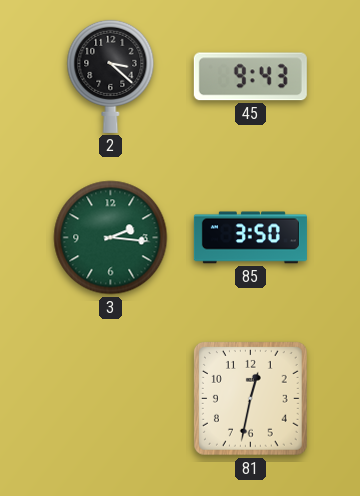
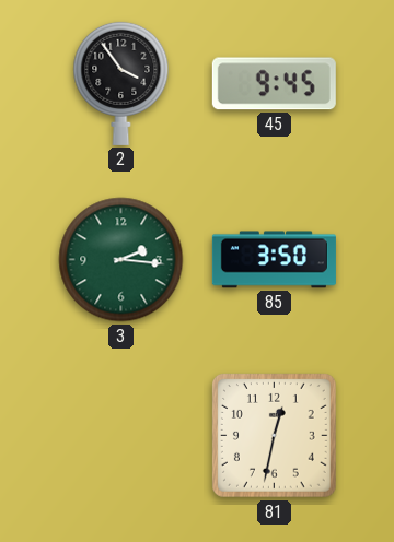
2: 3:22 -> 3:54
45: 9:43 -> 9:45
